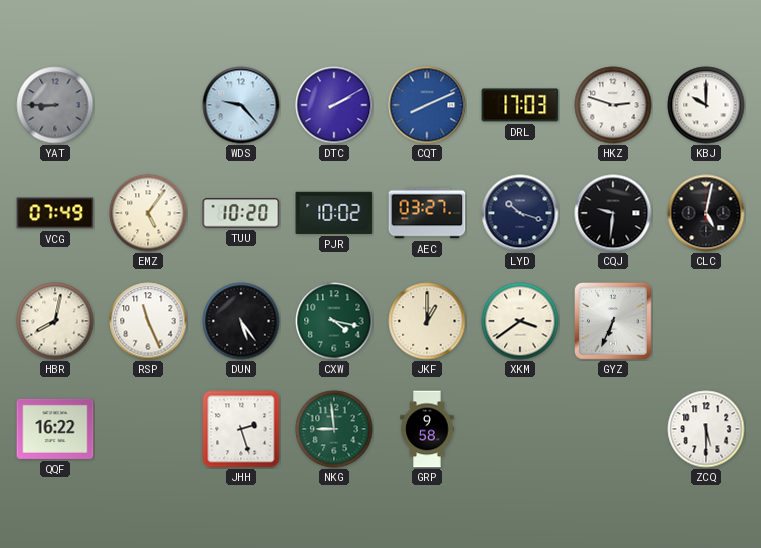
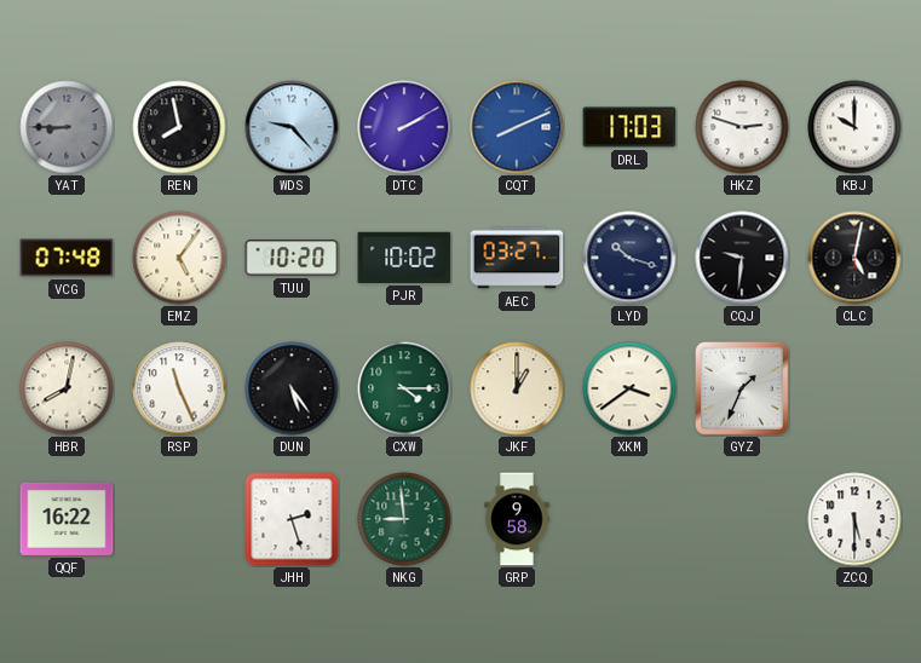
REN: none -> 7:58
VCG: 07:49 -> 07:48
CXW: 4:17 -> 4:15
GYZ: 6:34 -> 1:34
